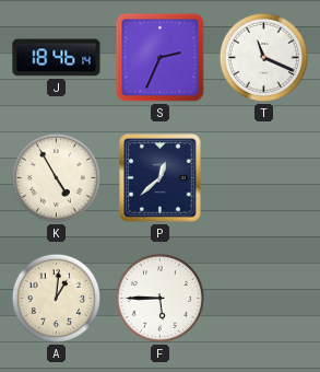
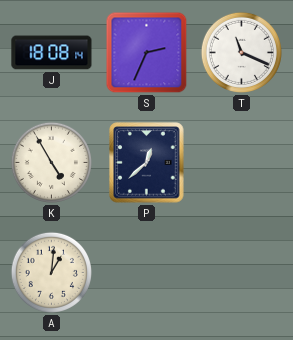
J: 18:46 -> 18:08
F: 5:45 -> none
